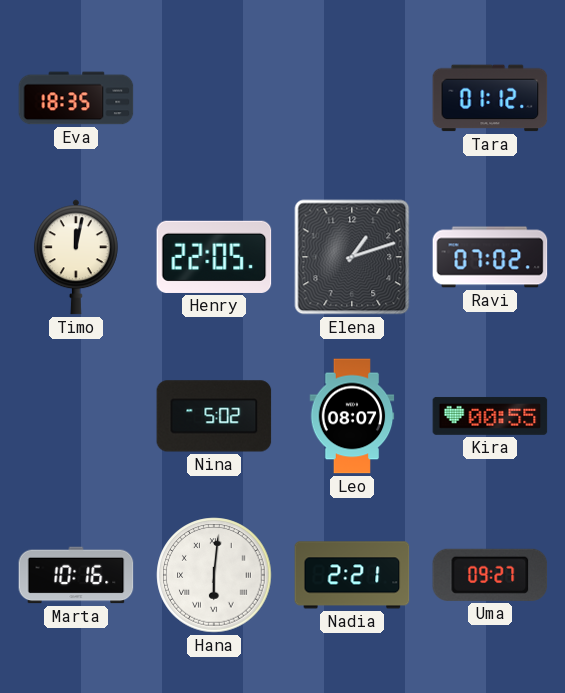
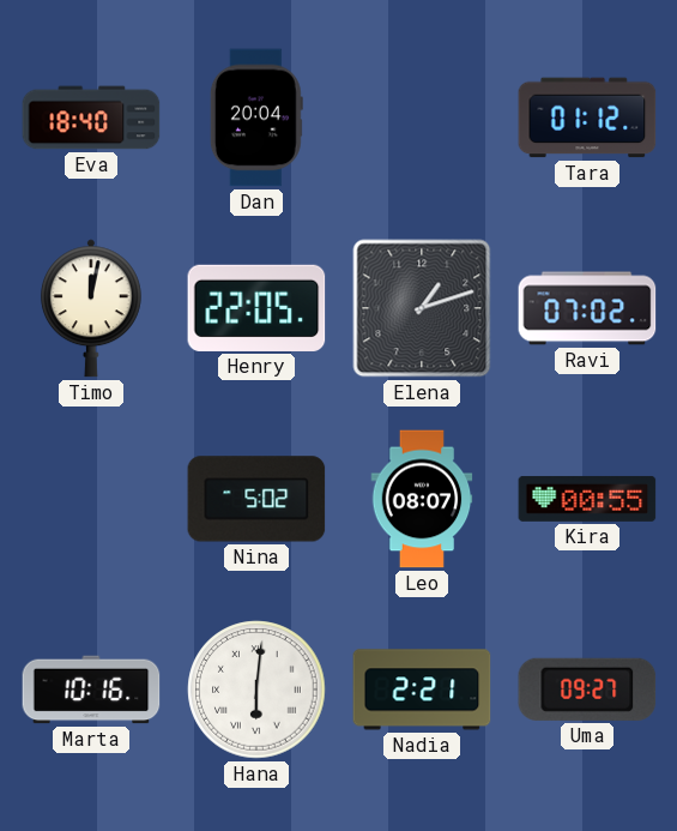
Eva: 18:35 -> 18:40
Dan: none -> 20:04
